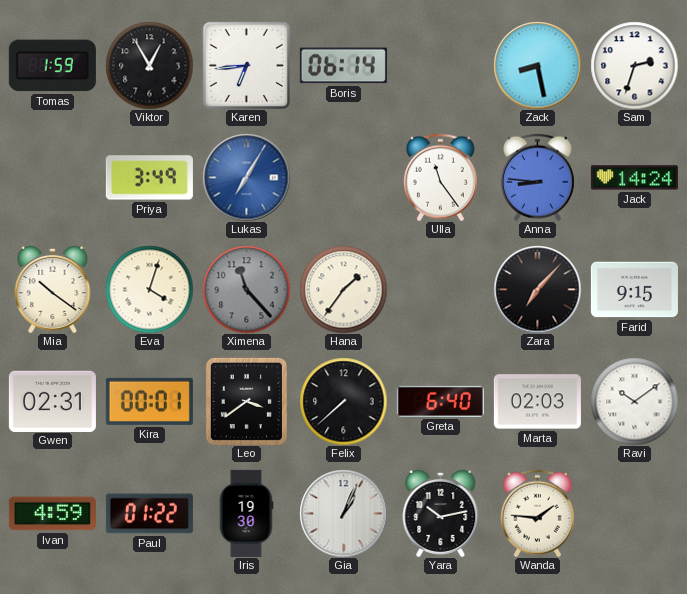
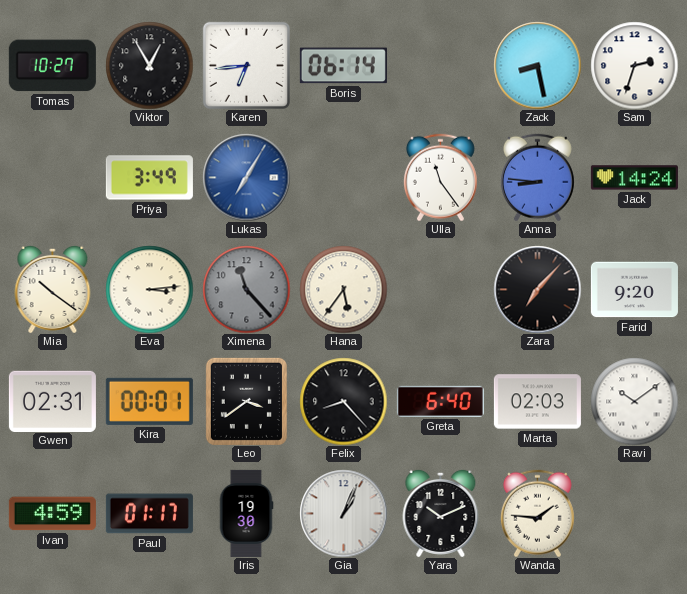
Tomas: 1:59 -> 10:27
Eva: 4:03 -> 3:14
Hana: 1:36 -> 5:36
Farid: 9:15 -> 9:20
Felix: 7:38 -> 8:23
Paul: 01:22 -> 01:17
Yara: 10:13 -> 10:11
